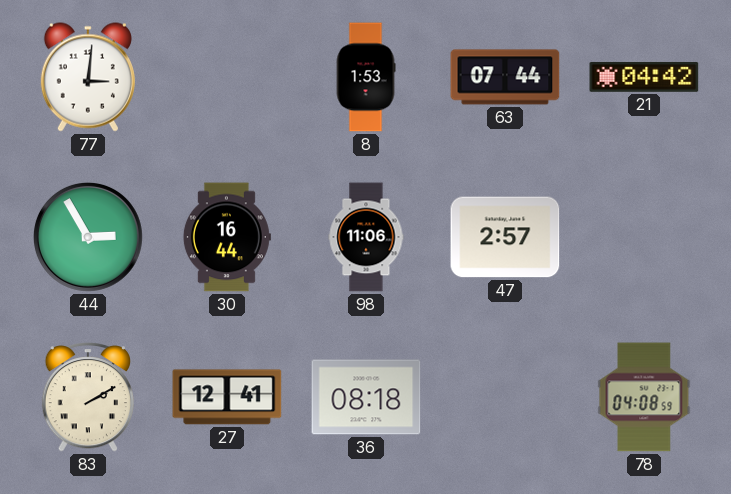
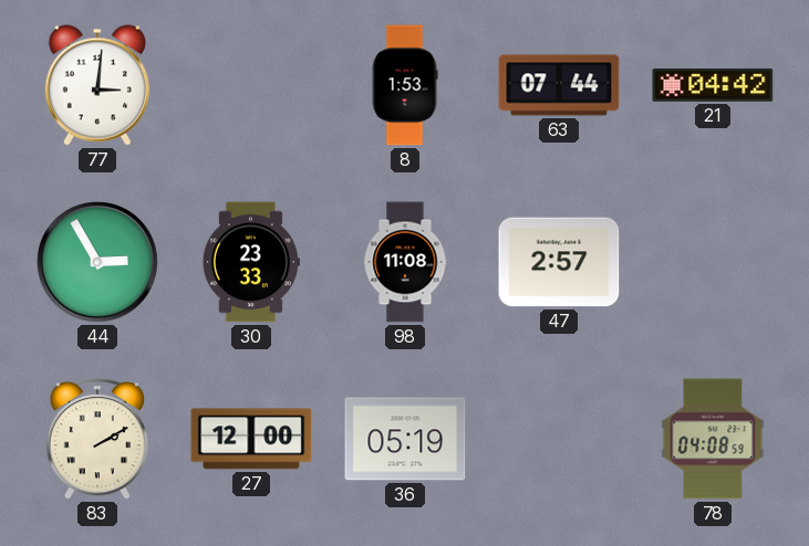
30: 16:44 -> 23:33
98: 11:06 -> 11:08
27: 12:41 -> 12:00
36: 08:18 -> 05:19
